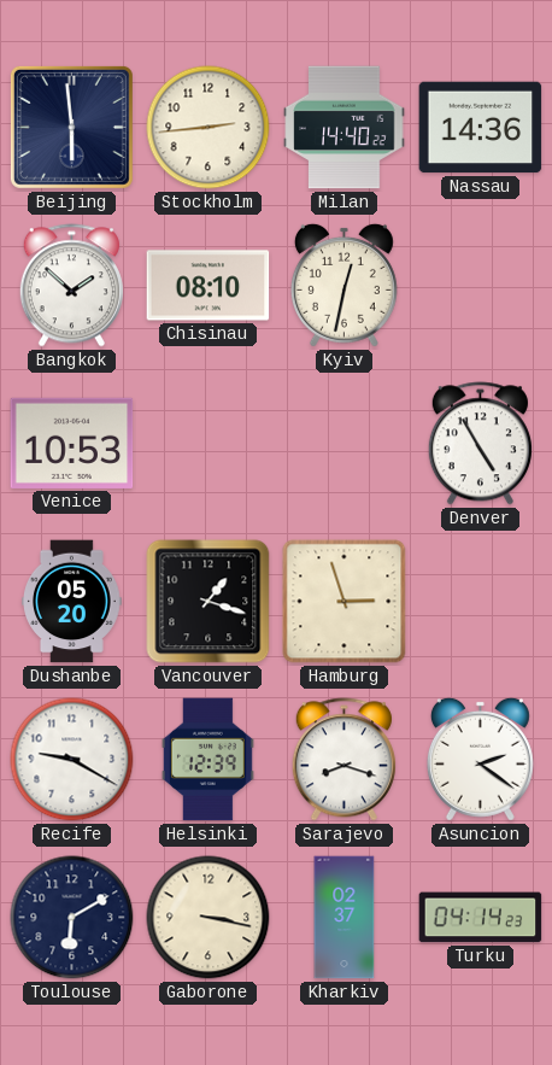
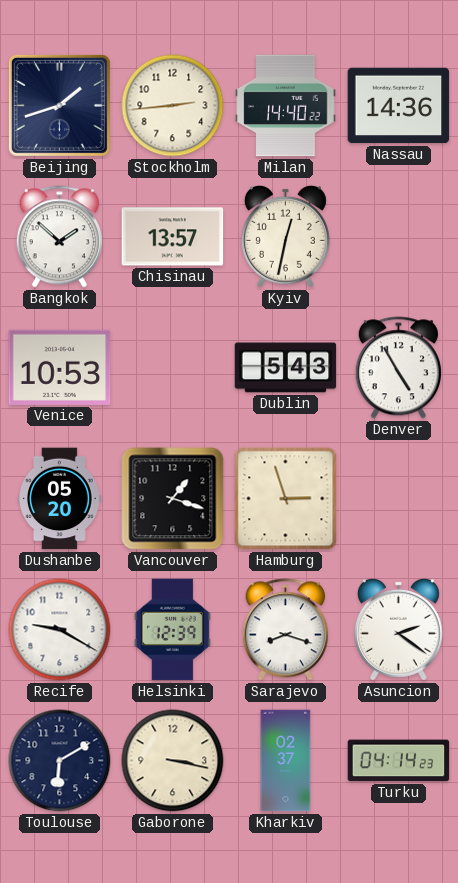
Beijing: 5:59 -> 1:42
Chisinau: 08:10 -> 13:57
Dublin: none -> 5:43
